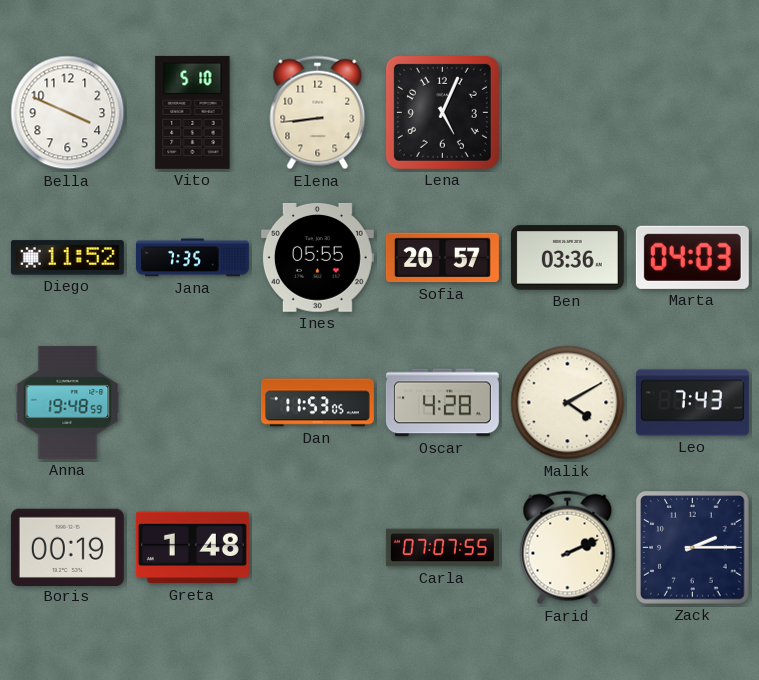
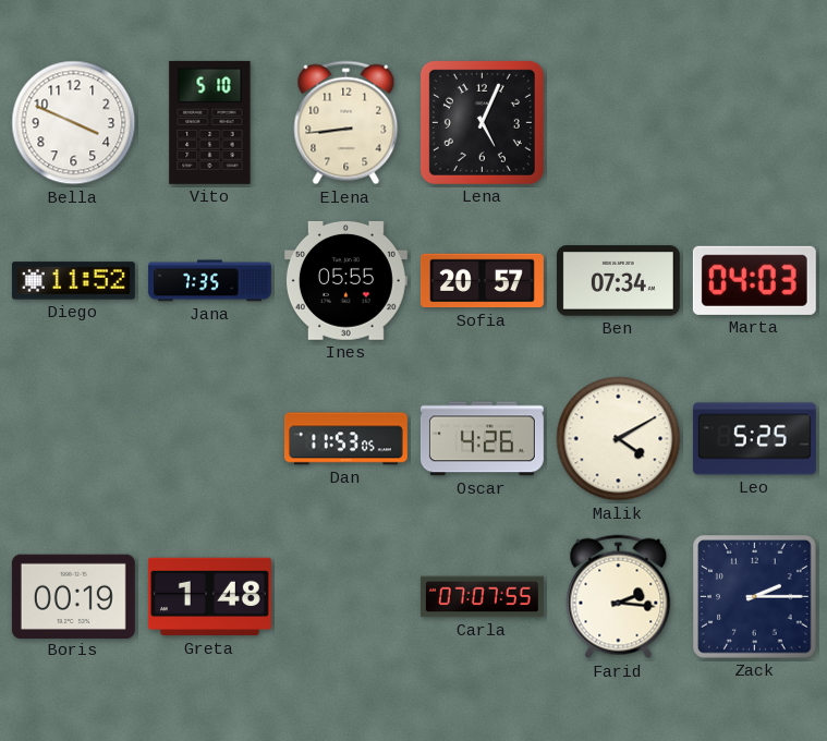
Ben: 03:36 -> 07:34
Anna: 19:48 -> none
Oscar: 4:28 -> 4:26
Leo: 7:43 -> 5:25
Farid: 2:11 -> 2:16
